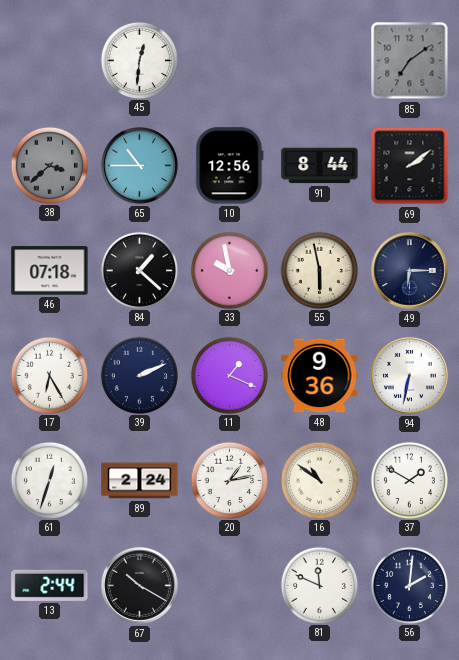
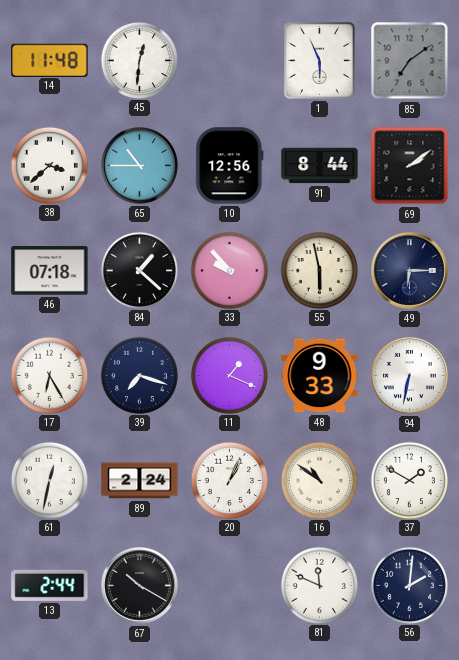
14: none -> 11:48
1: none -> 5:56
38 dial: grey -> white
33: 9:58 -> 9:53
39: 2:11 -> 7:18
48: 9:36 -> 9:33
61: 12:33 -> 12:32
20: 1:13 -> 1:04
